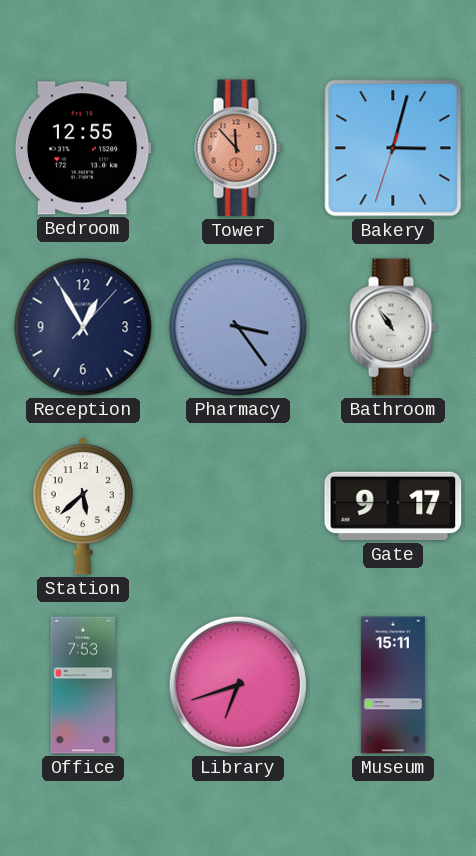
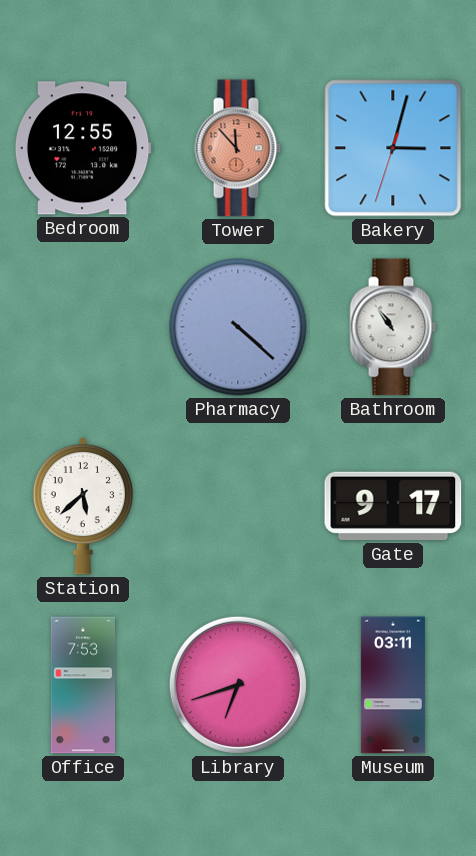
Reception: 12:55 -> none
Pharmacy: 3:24 -> 4:22
Museum: 15:11 -> 03:11
